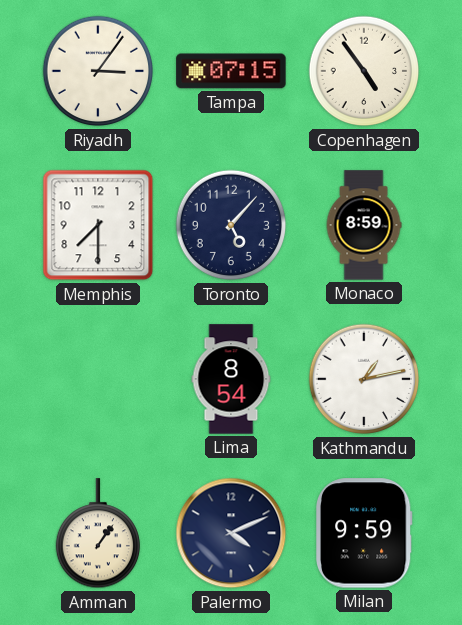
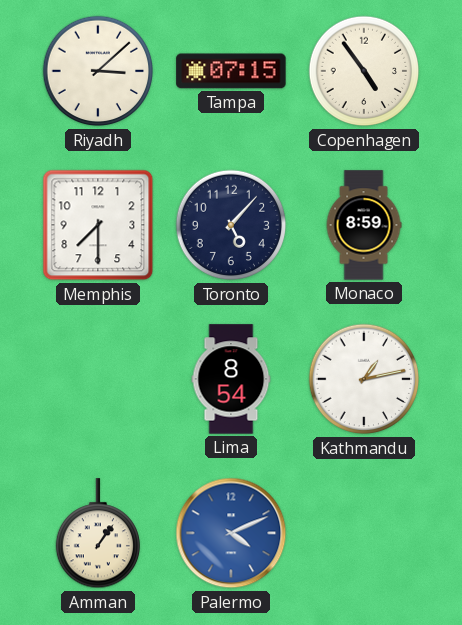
Riyadh: 3:06 -> 3:08
Palermo dial: navy -> blue
Milan: 9:59 -> none
